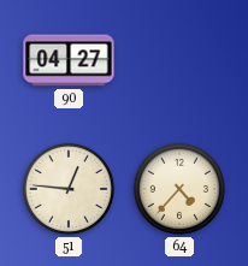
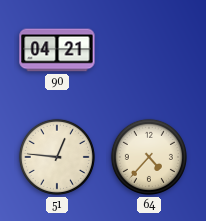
90: 04:27 -> 04:21
